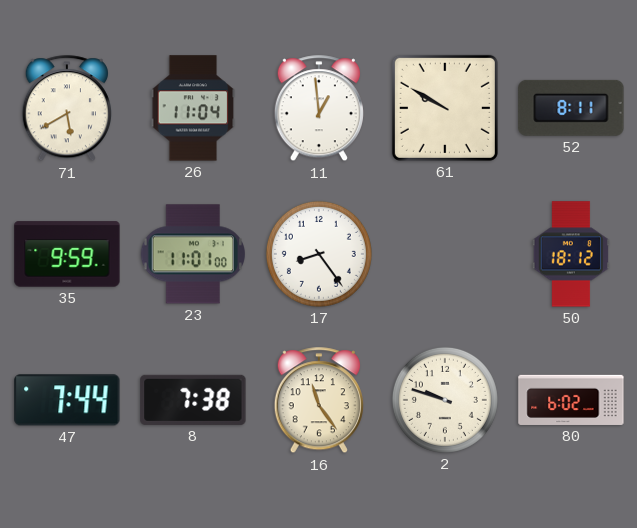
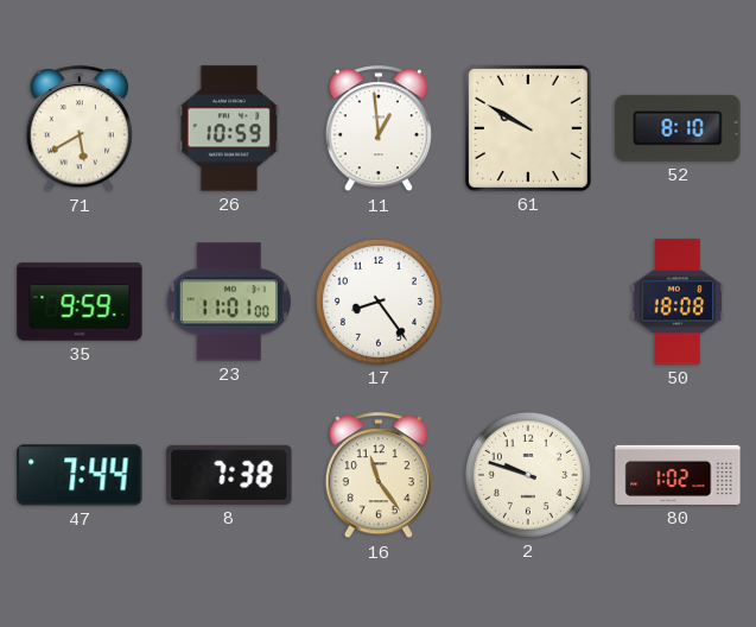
26: 11:04 -> 10:59
52: 8:11 -> 8:10
50: 18:12 -> 18:08
80: 6:02 -> 1:02
